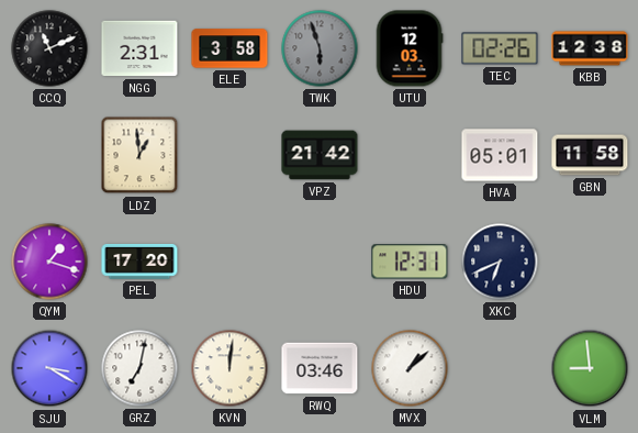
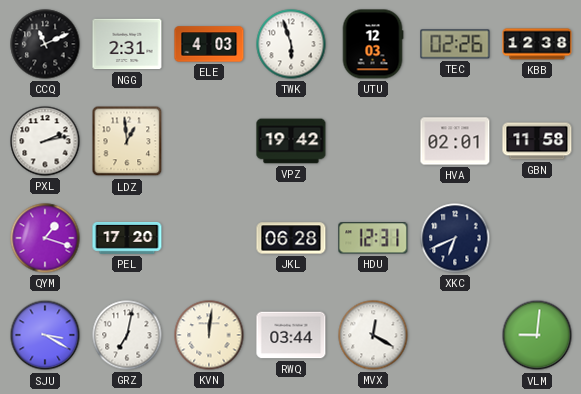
ELE: 3:58 -> 4:03
TWK dial: grey -> white
PXL: none -> 2:13
VPZ: 21:42 -> 19:42
HVA: 05:01 -> 02:01
JKL: none -> 06:28
RWQ: 03:46 -> 03:44
MVX: 1:08 -> 12:20
VLM: 8:59 -> 9:01
